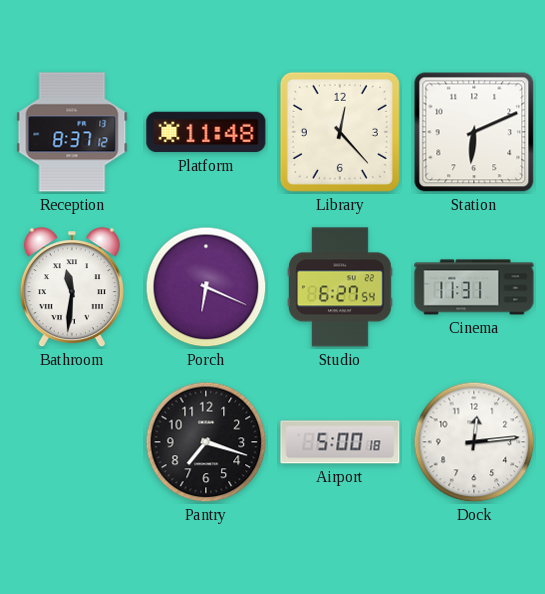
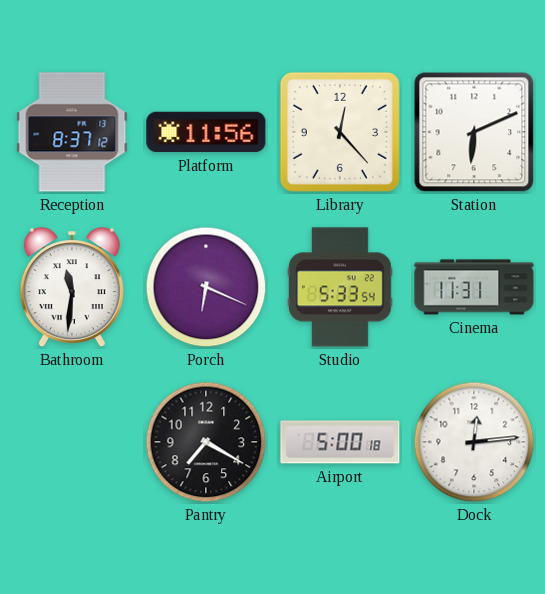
Platform: 11:48 -> 11:56
Studio: 6:27 -> 5:33
Pantry: 7:18 -> 7:20
